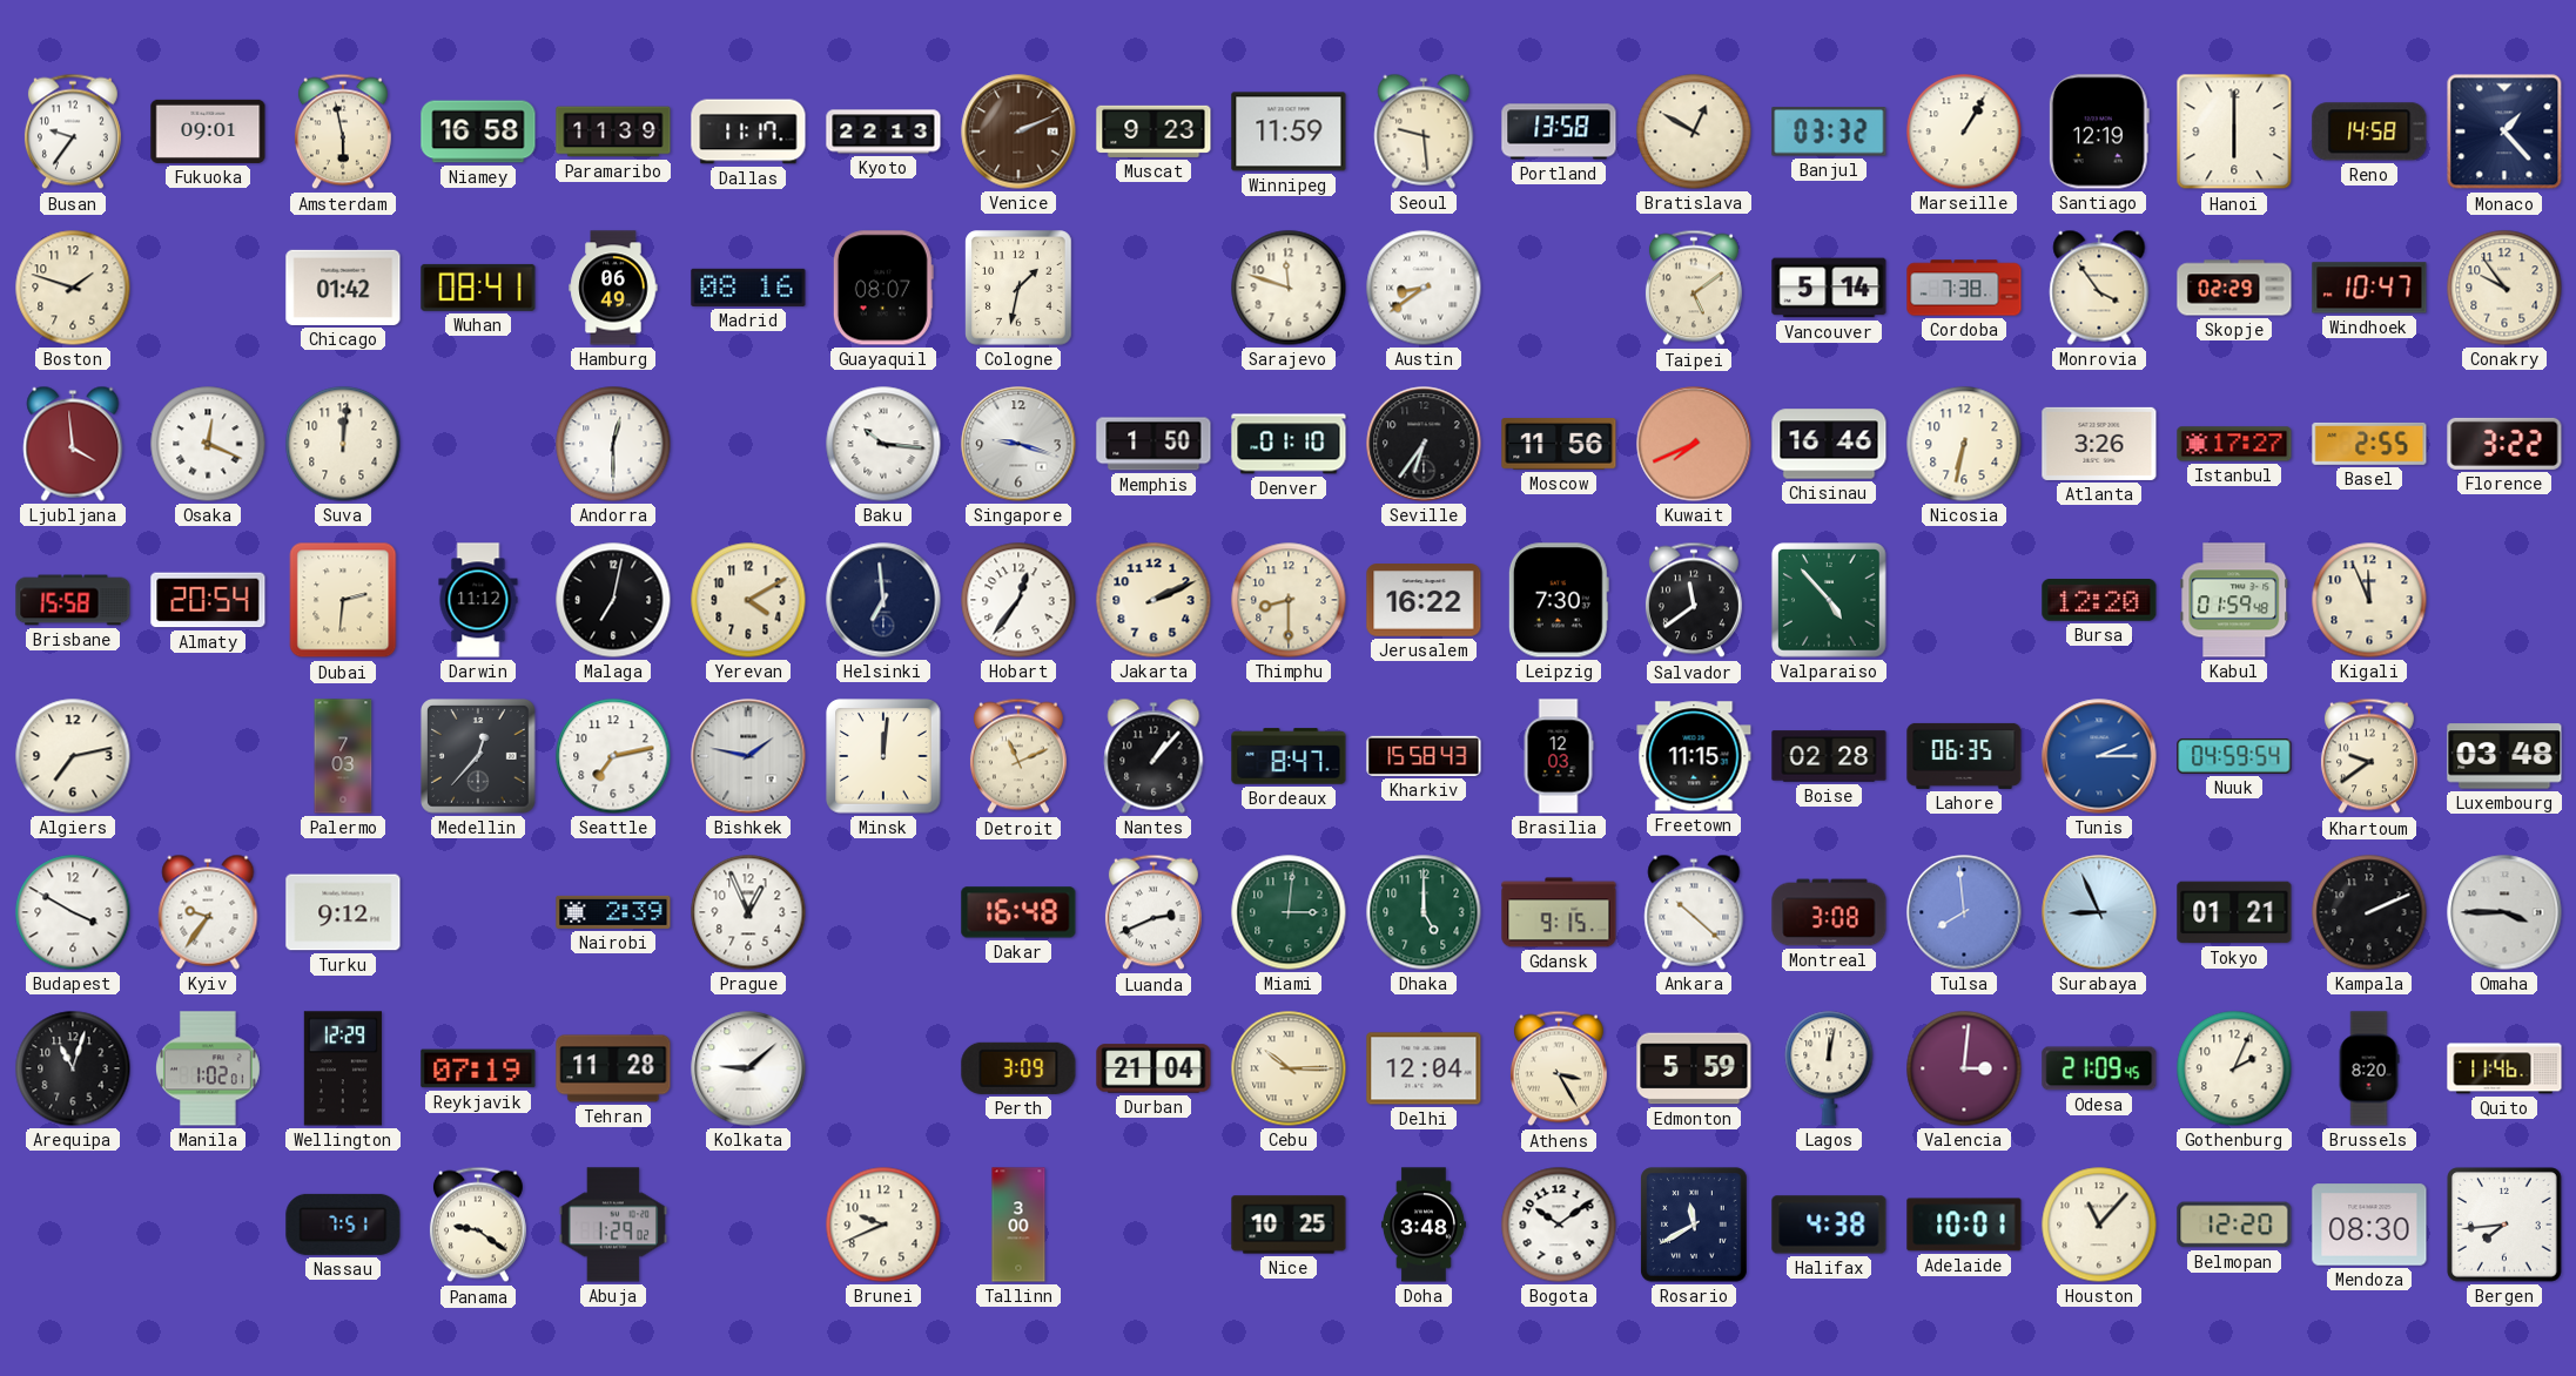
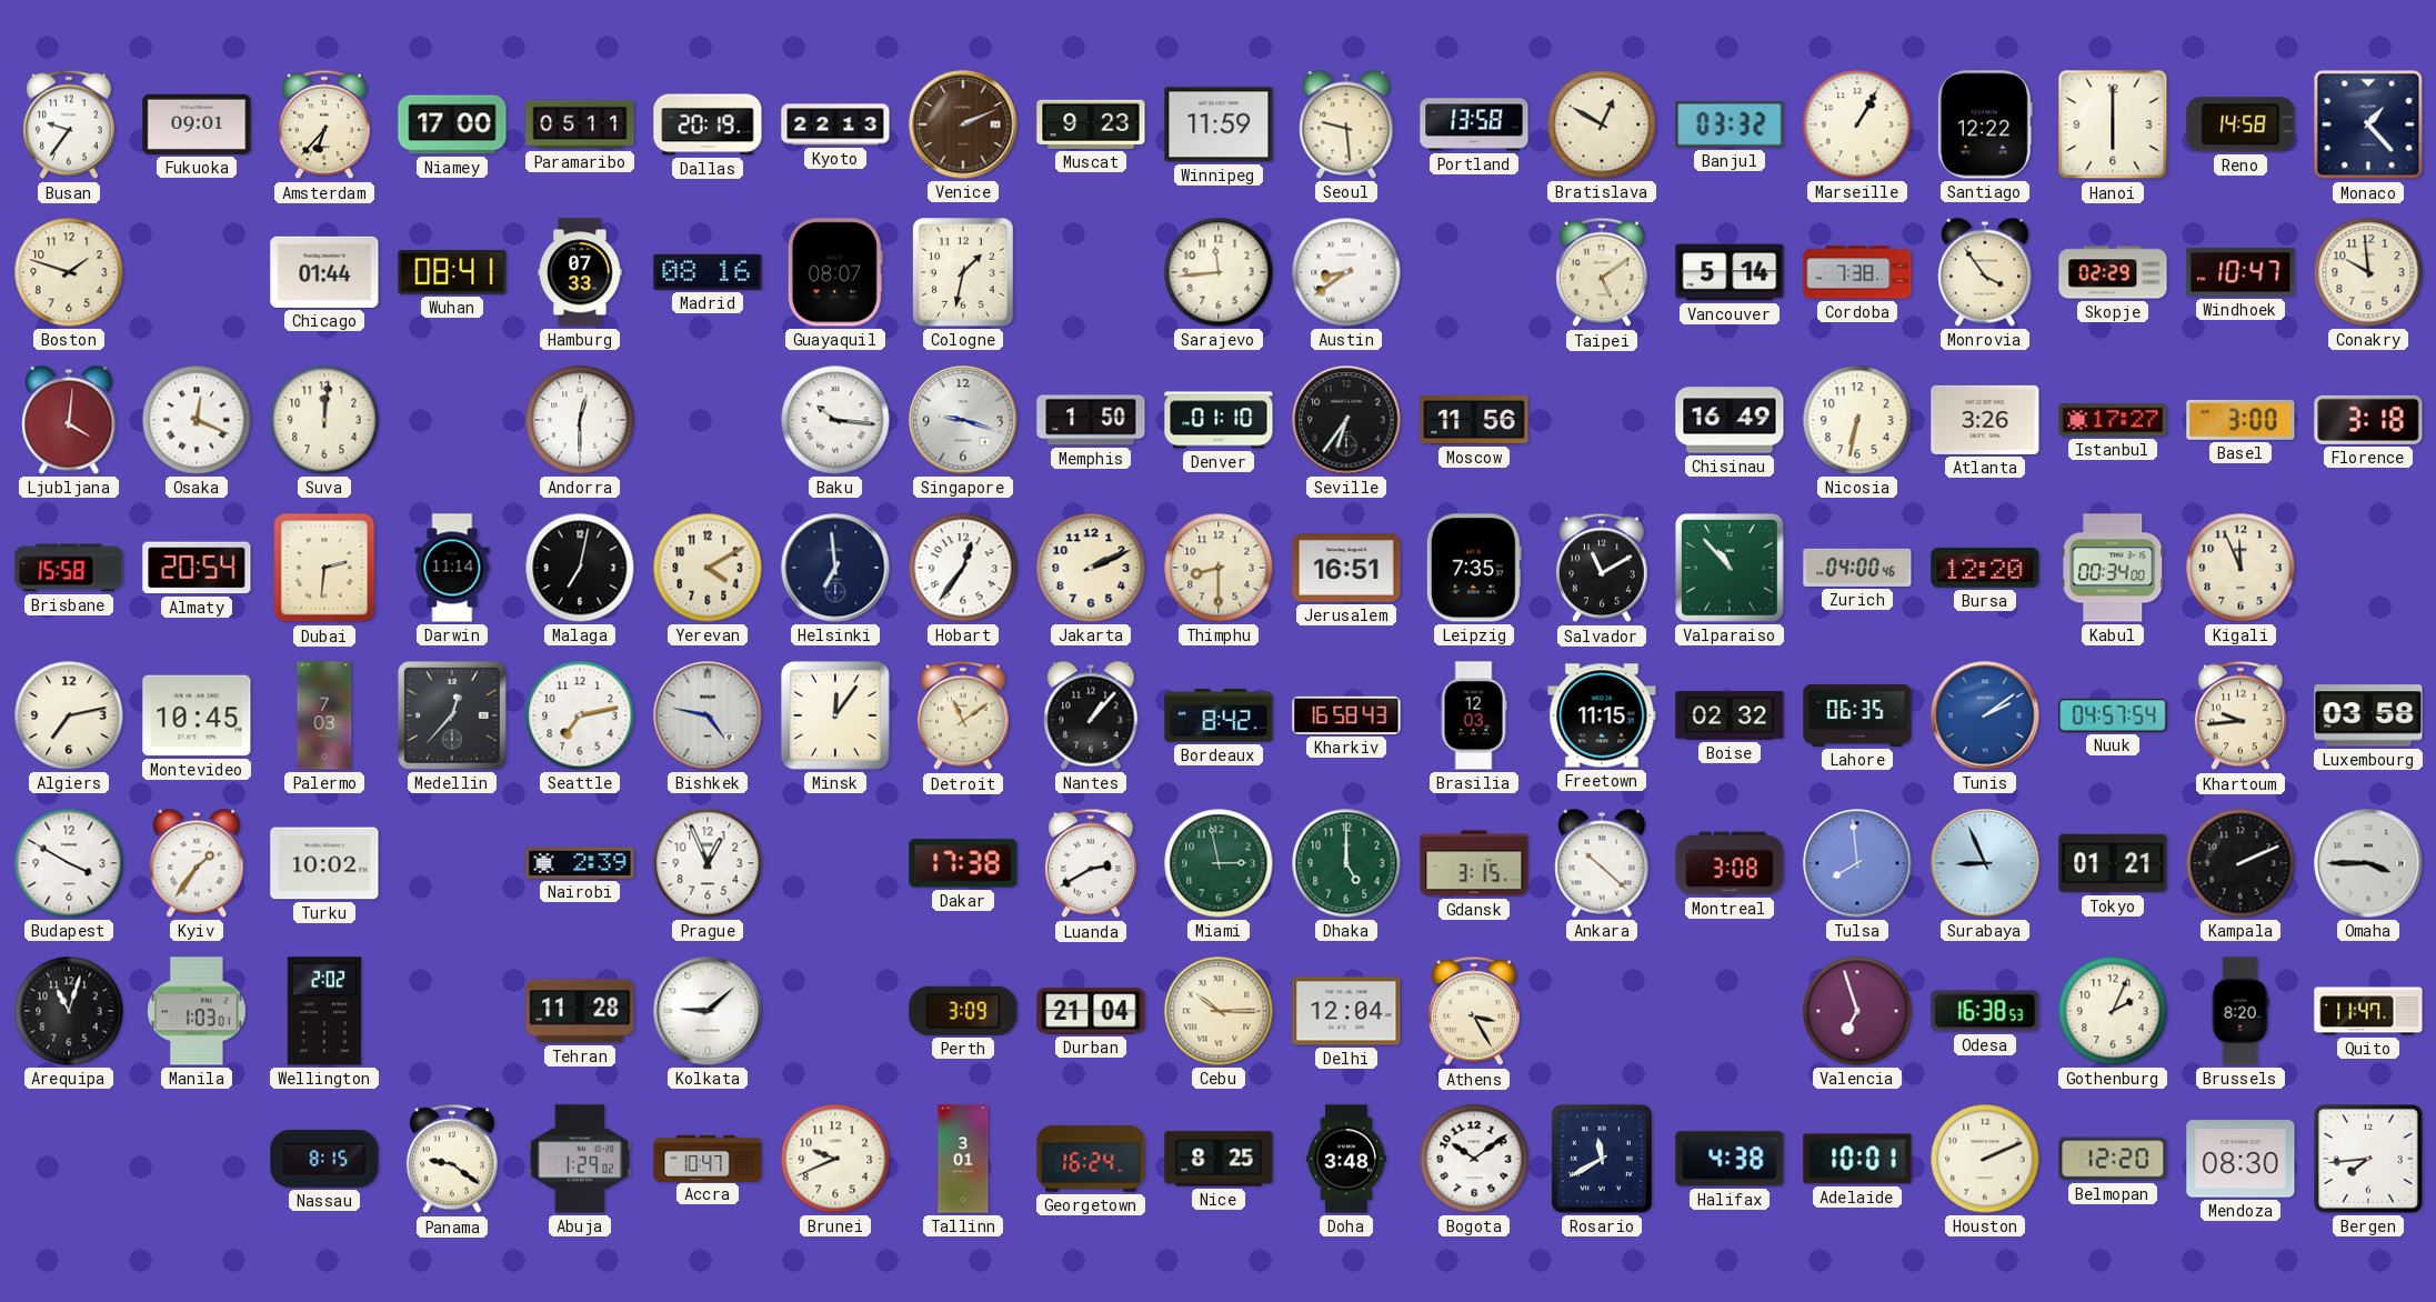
Amsterdam: 5:58 -> 6:37
Niamey: 16:58 -> 17:00
Paramaribo: 11:39 -> 05:11
Dallas: 11:17 -> 20:19
Santiago: 12:19 -> 12:22
Chicago: 01:42 -> 01:44
Hamburg: 06:49 -> 07:33
Sarajevo: 11:48 -> 11:44
Conakry: 9:54 -> 9:59
Ljubljana: 3:59 -> 4:01
Kuwait: 7:41 -> none
Chisinau: 16:46 -> 16:49
Basel: 2:55 -> 3:00
Florence: 3:22 -> 3:18
Darwin: 11:12 -> 11:14
Jerusalem: 16:22 -> 16:51
Leipzig: 7:30 -> 7:35
Salvador: 11:39 -> 11:10
Valparaiso: 4:53 -> 10:53
Zurich: none -> 04:00
Kabul: 01:59 -> 00:34
Montevideo: none -> 10:45
Bishkek: 1:47 -> 4:47
Minsk: 12:01 -> 12:06
Detroit: 11:11 -> 11:09
Bordeaux: 8:47 -> 8:42
Kharkiv: 15:58 -> 16:58
Boise: 02:28 -> 02:32
Tunis: 2:15 -> 2:09
Nuuk: 04:59 -> 04:57
Khartoum: 9:39 -> 9:44
Luxembourg: 03:48 -> 03:58
Kyiv: 9:36 -> 1:36
Turku: 9:12 -> 10:02
Dakar: 16:48 -> 17:38
Luanda: 2:41 -> 2:40
Miami: 3:01 -> 2:58
Gdansk: 9:15 -> 3:15
Manila: 1:02 -> 1:03
Wellington: 12:29 -> 2:02
Reykjavik: 07:19 -> none
Edmonton: 5:59 -> none
Lagos: 12:02 -> none
Valencia: 3:01 -> 6:57
Odesa: 21:09 -> 16:38
Quito: 11:46 -> 11:47
Nassau: 7:51 -> 8:15
Accra: none -> 10:47
Tallinn: 3:00 -> 3:01
Georgetown: none -> 16:24
Nice: 10:25 -> 8:25
Houston: 11:07 -> 2:11
